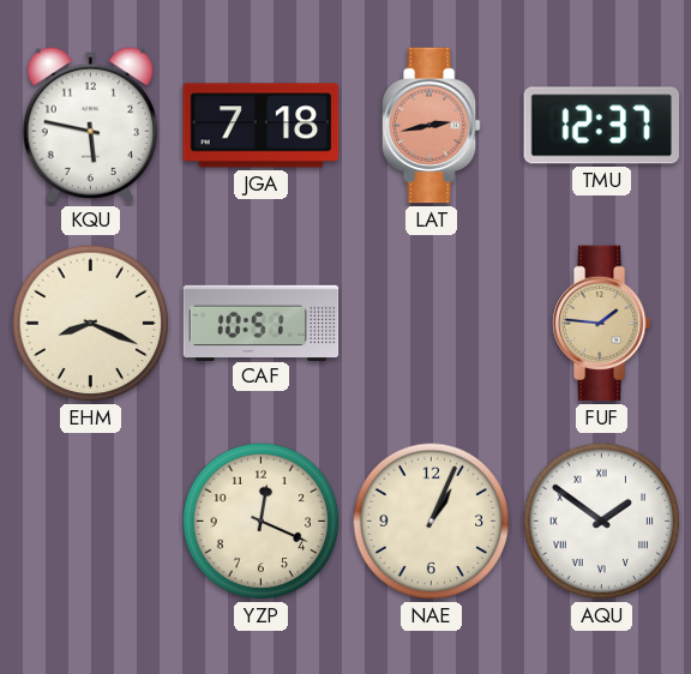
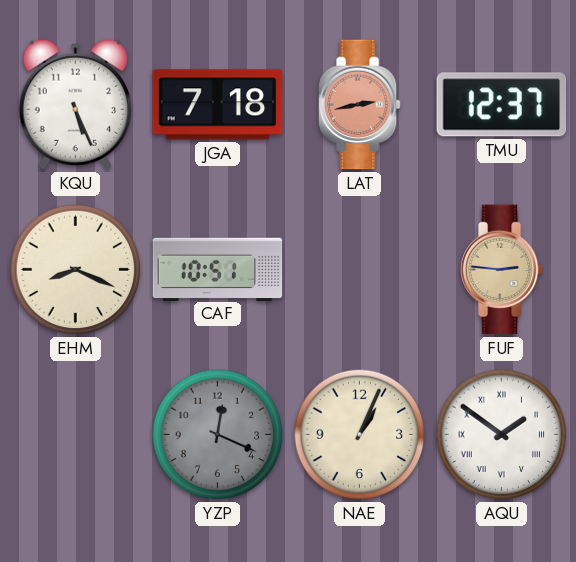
KQU: 5:47 -> 5:26
FUF: 1:46 -> 2:46
YZP dial: cream -> grey
